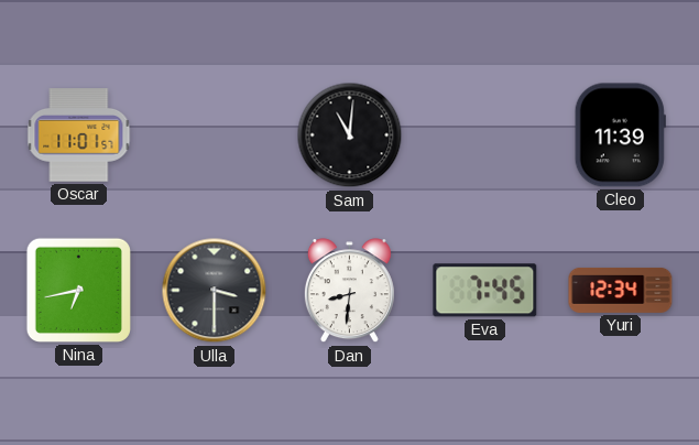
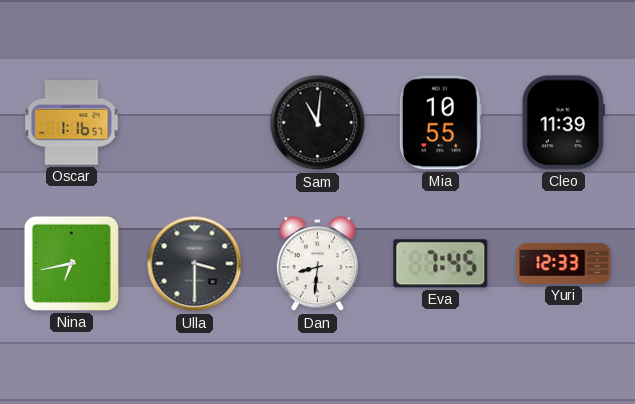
Oscar: 11:01 -> 1:16
Mia: none -> 10:55
Yuri: 12:34 -> 12:33
